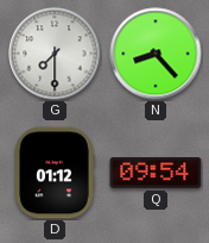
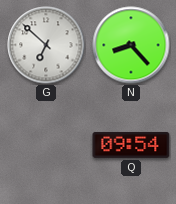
G: 7:30 -> 6:52
D: 01:12 -> none
